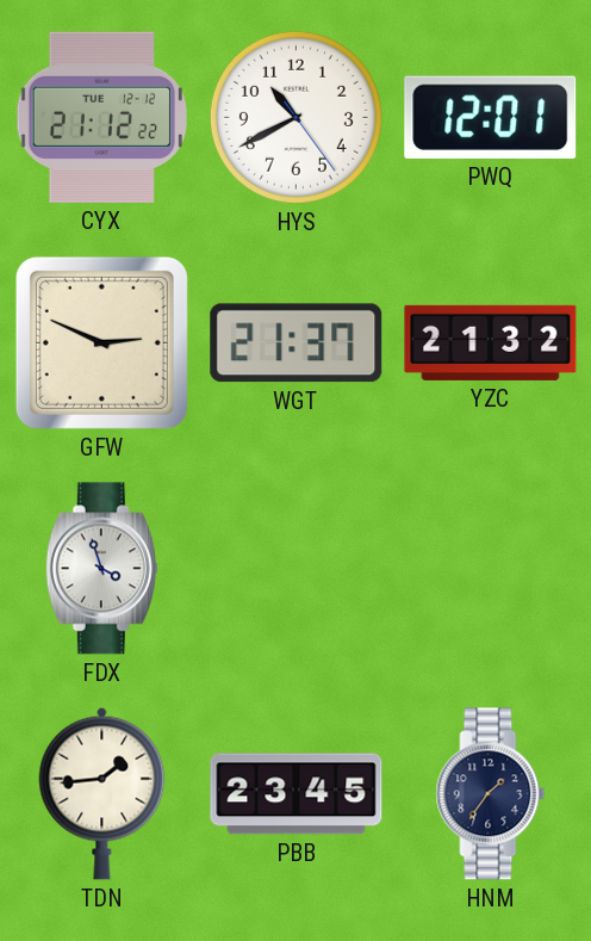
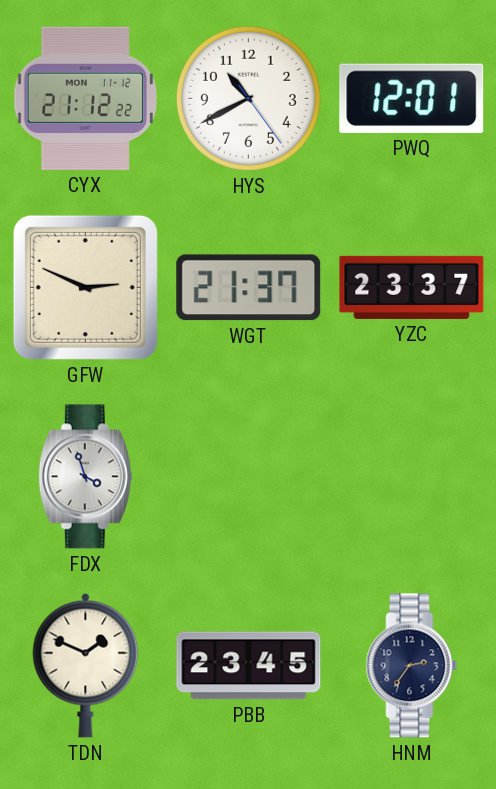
CYX date: TUE 12-12 -> MON 11-12
YZC: 21:32 -> 23:37
TDN: 1:44 -> 1:49
HNM: 1:36 -> 2:36
